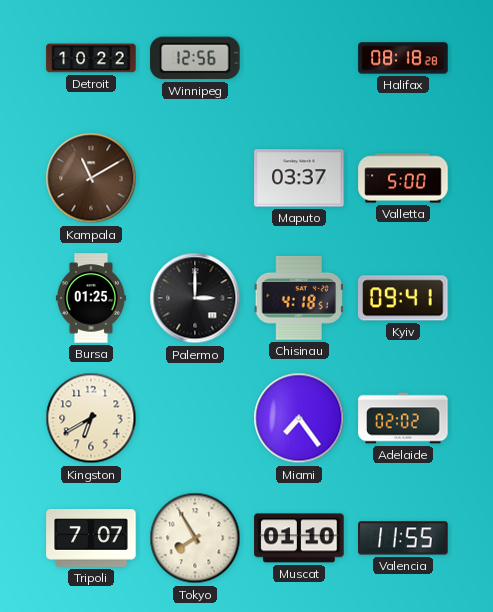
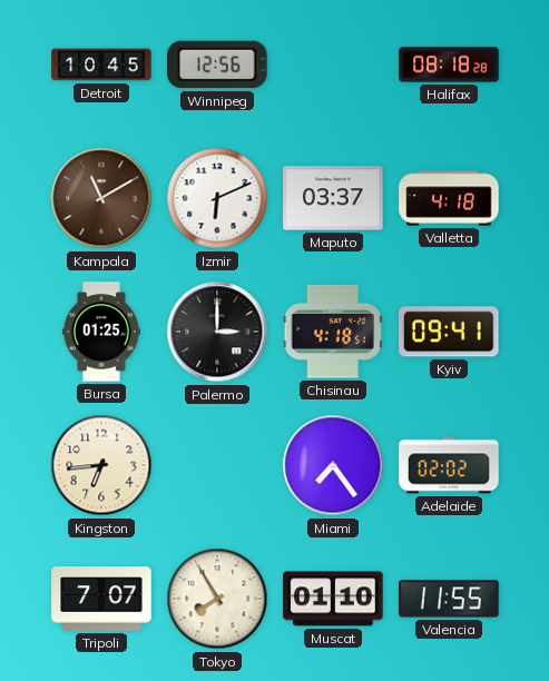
Detroit: 10:22 -> 10:45
Izmir: none -> 6:11
Valletta: 5:00 -> 4:18
Kingston: 6:40 -> 6:44
